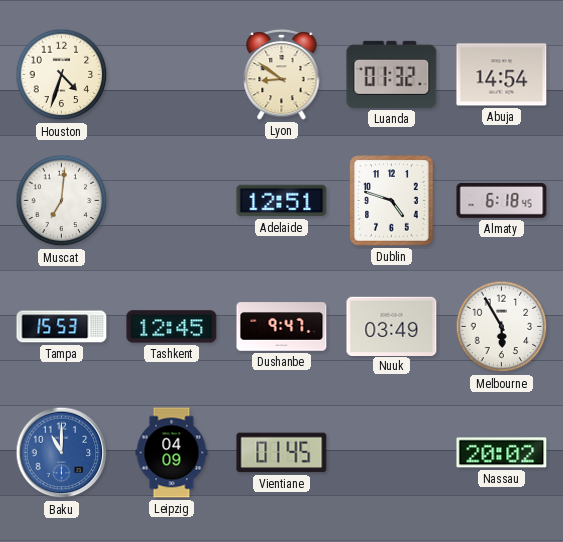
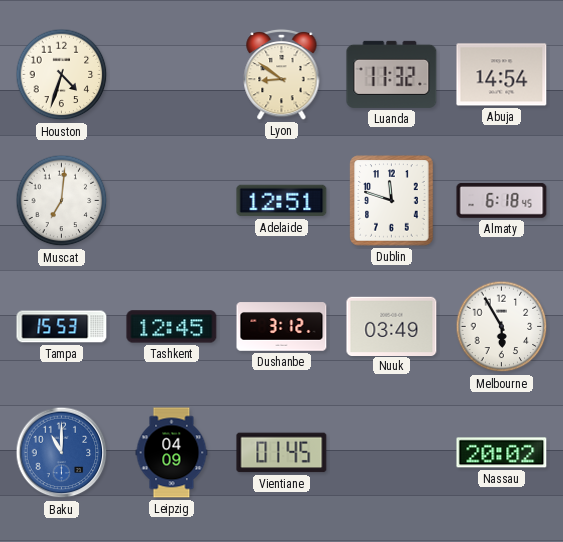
Luanda: 01:32 -> 11:32
Dublin: 4:48 -> 11:48
Dushanbe: 9:47 -> 3:12
